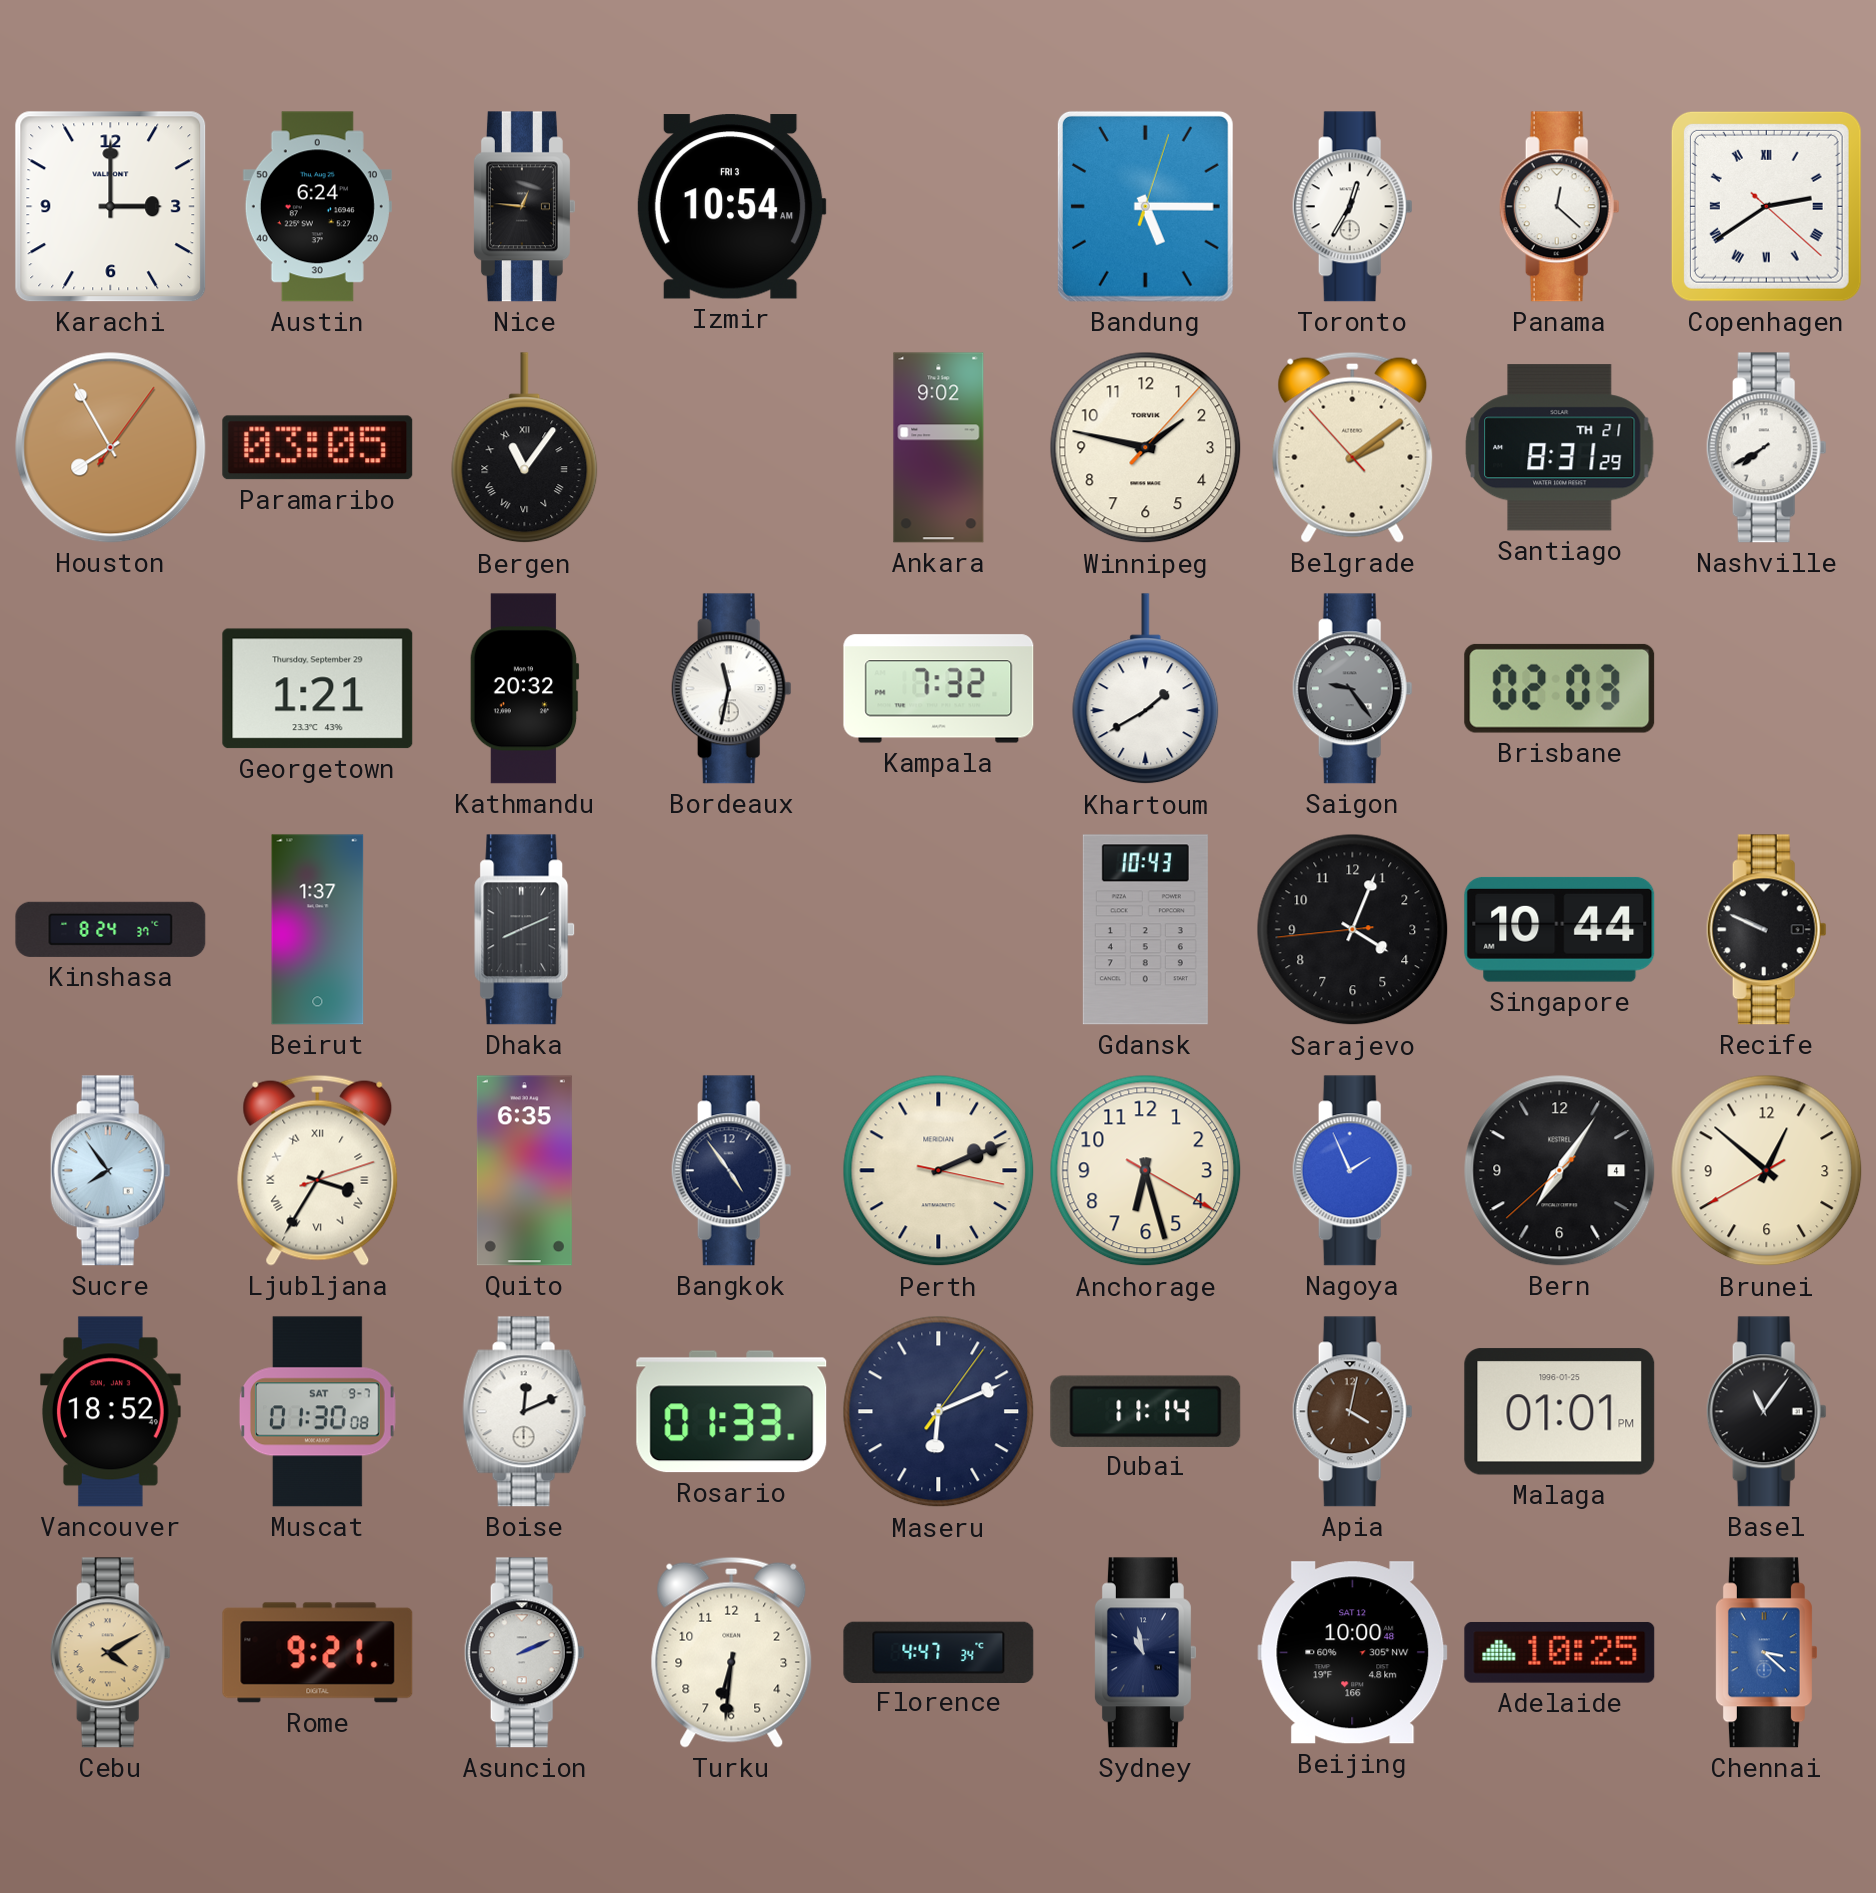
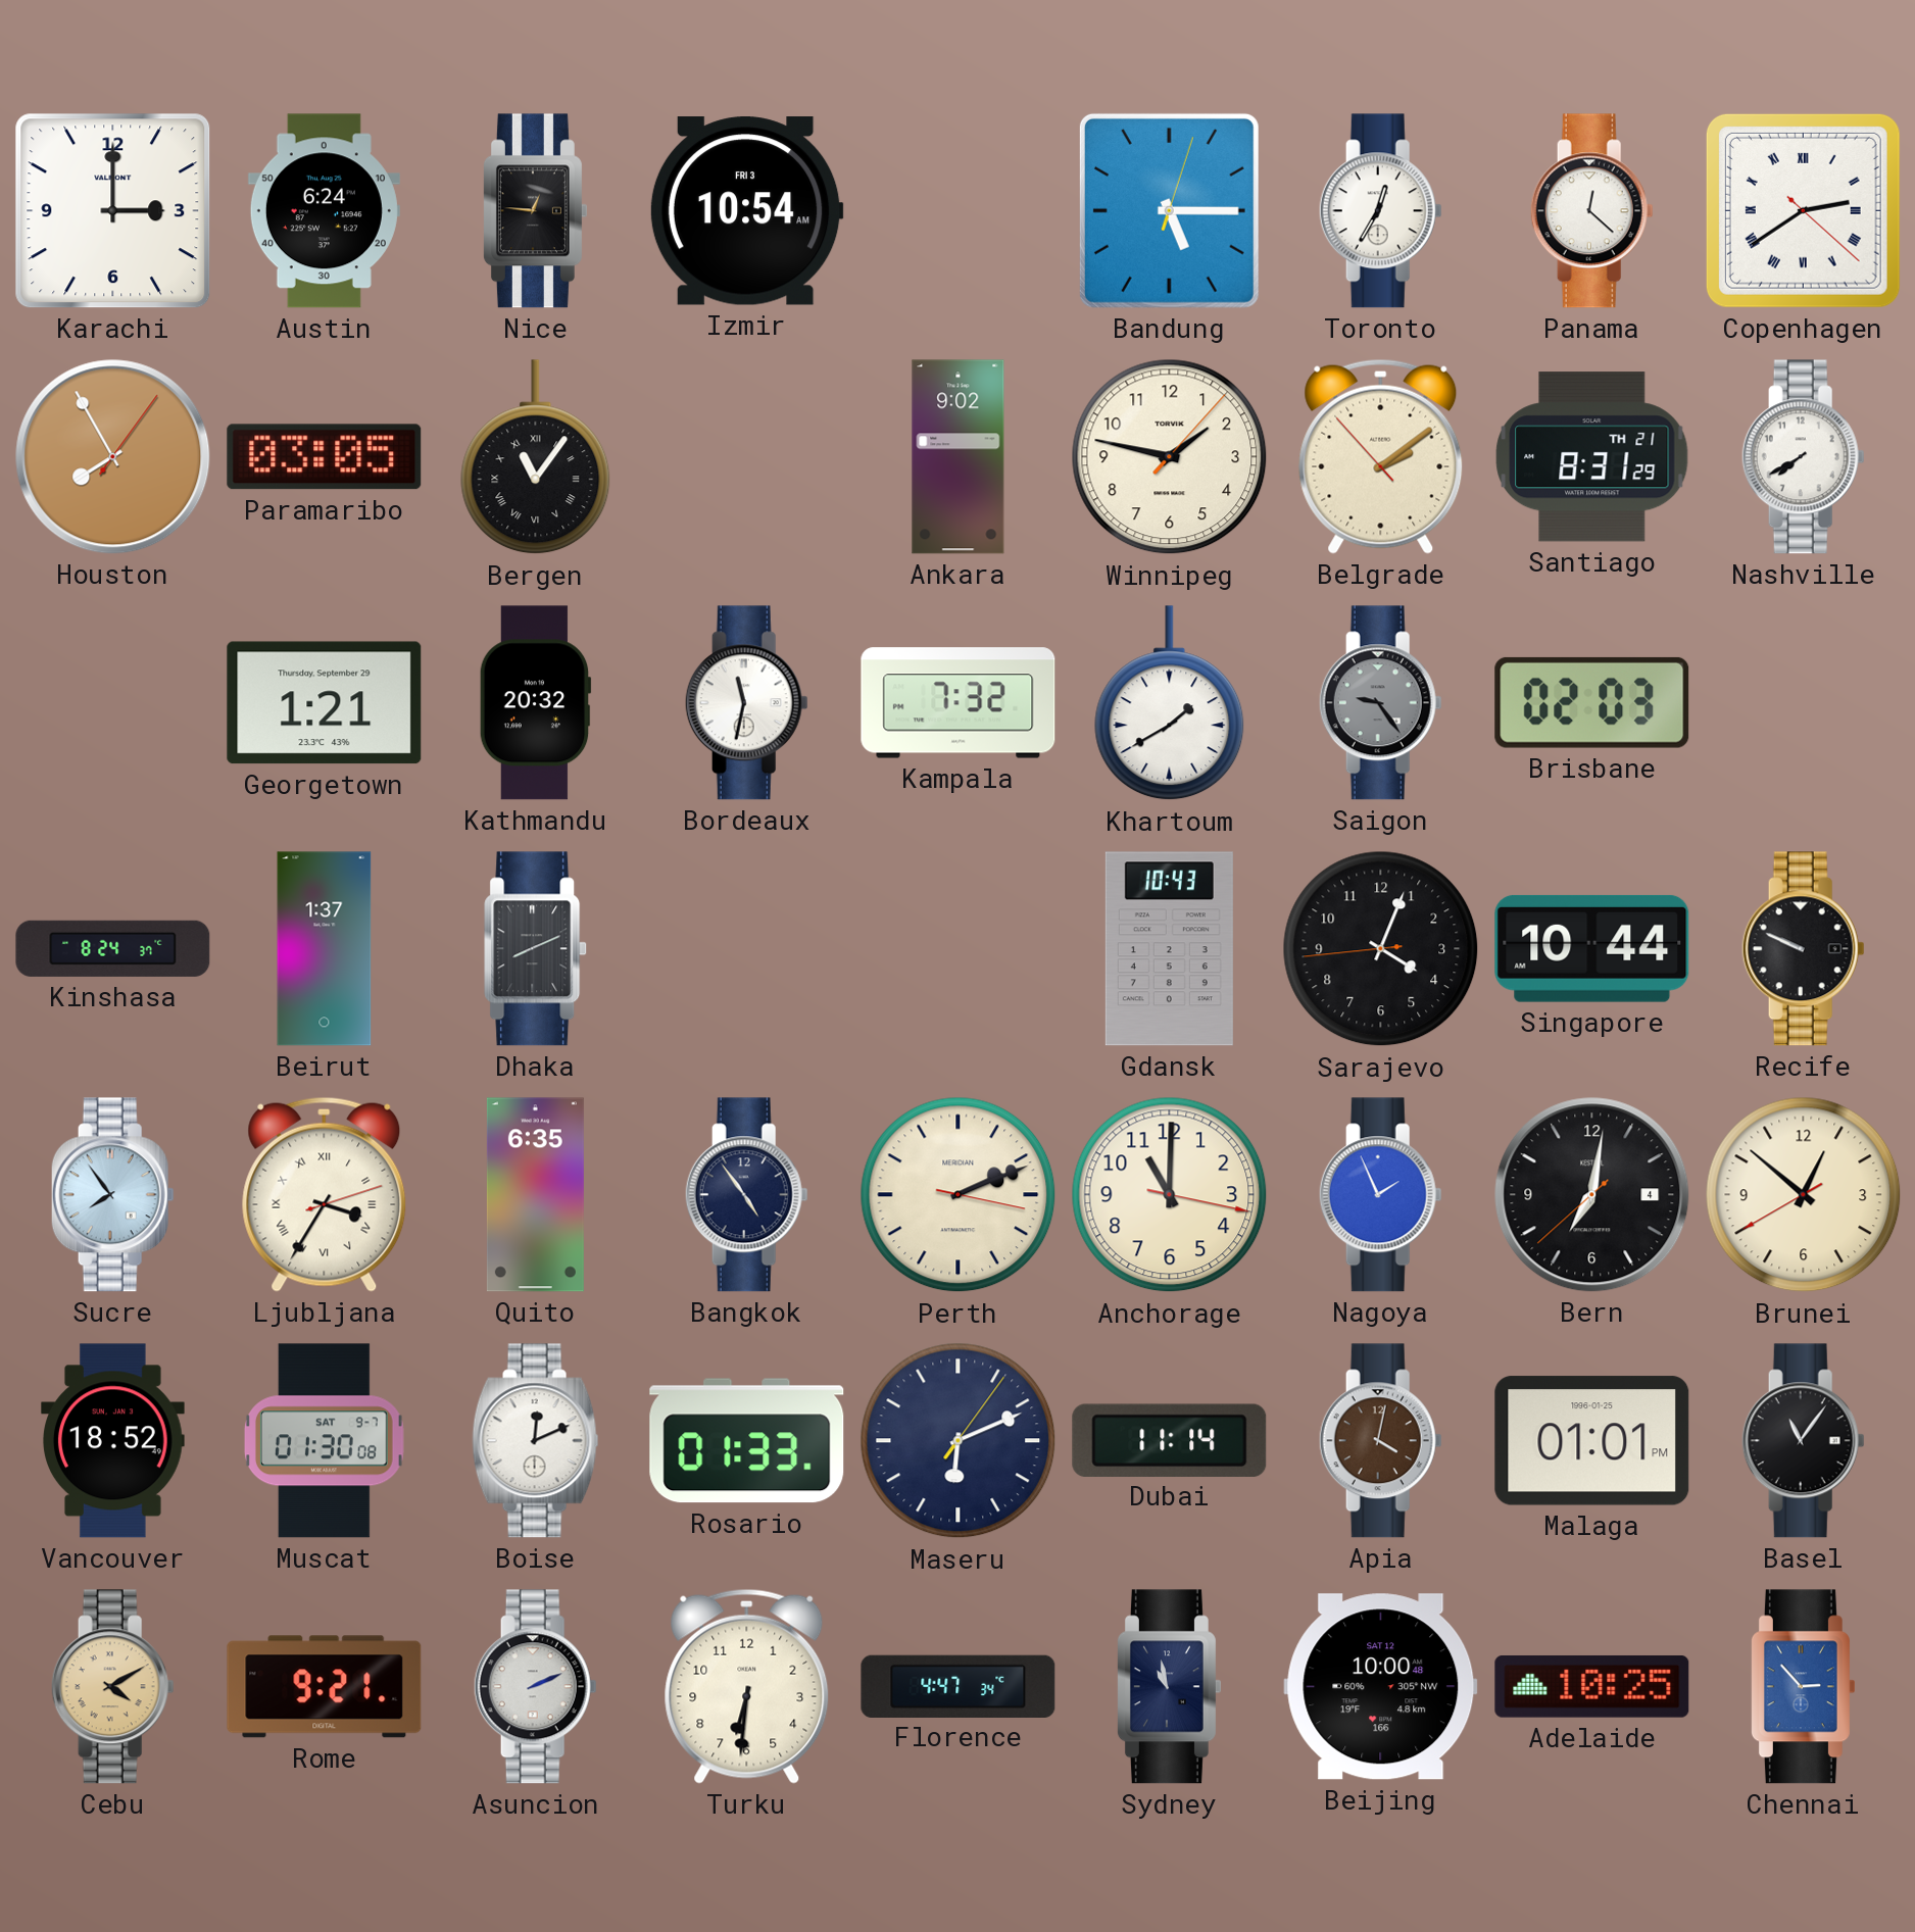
Anchorage: 6:27 -> 11:00
Bern: 7:05 -> 7:01
Chennai: 3:22 -> 2:53
